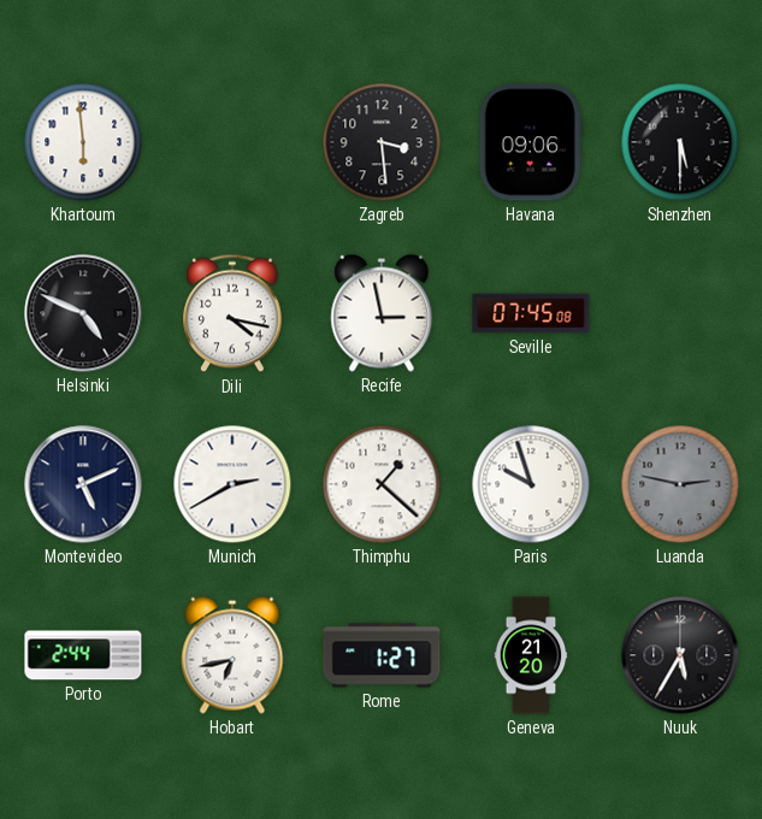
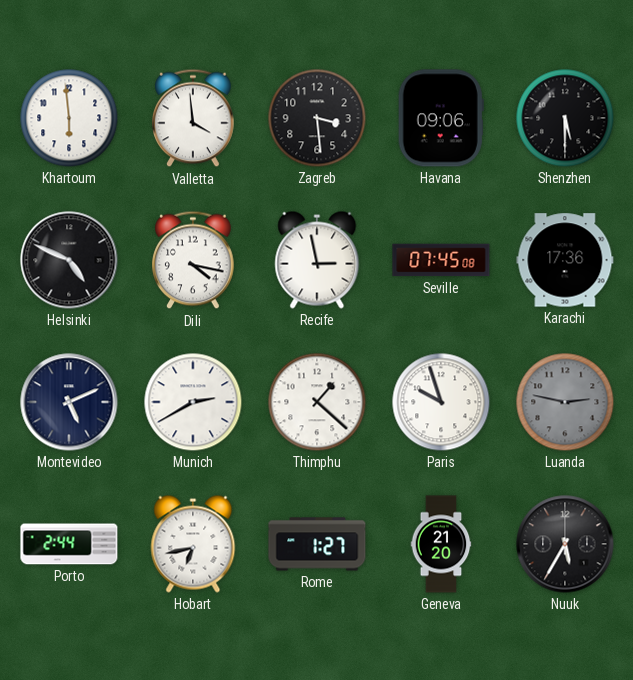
Valletta: none -> 3:59
Karachi: none -> 17:36
